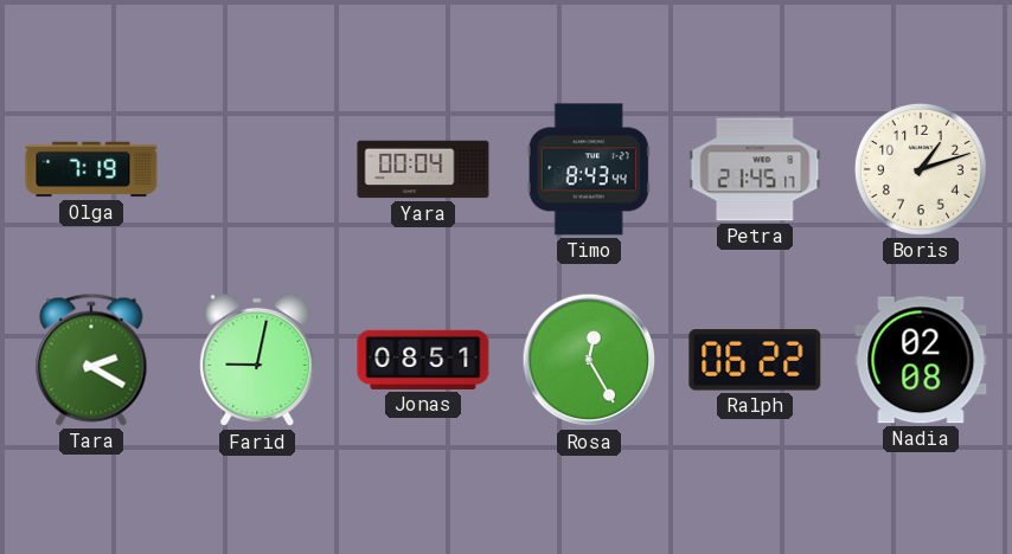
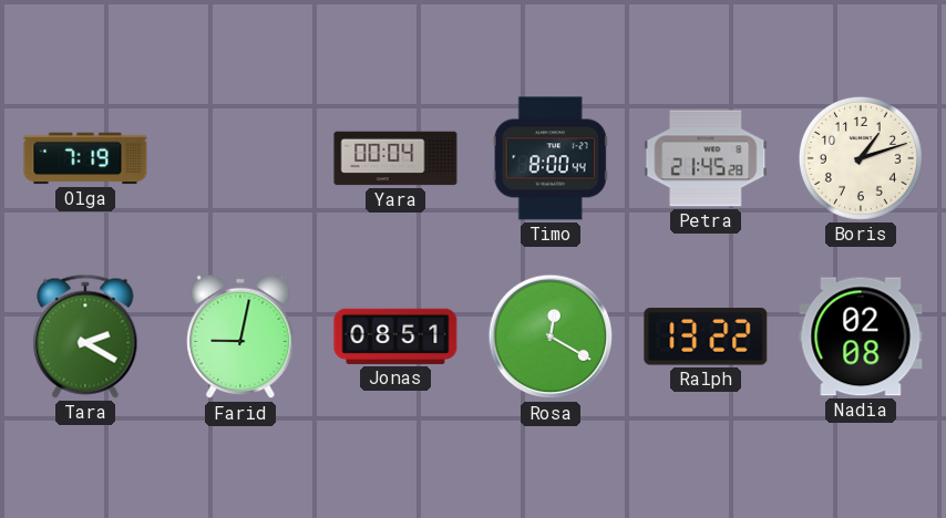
Timo: 8:43 -> 8:00
Petra: 21:45:17 -> 21:45:28
Rosa: 12:25 -> 12:20
Ralph: 06:22 -> 13:22
